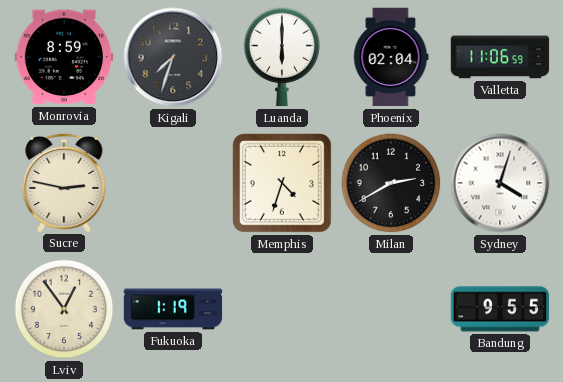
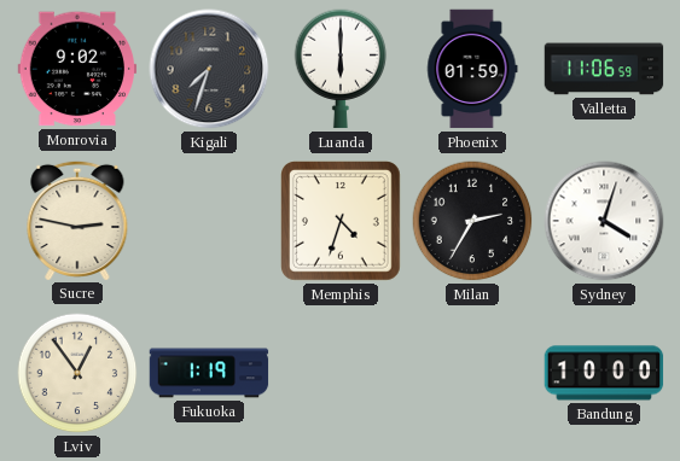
Monrovia: 8:59 -> 9:02
Phoenix: 02:04 -> 01:59
Milan: 2:40 -> 2:35
Bandung: 9:55 -> 10:00
